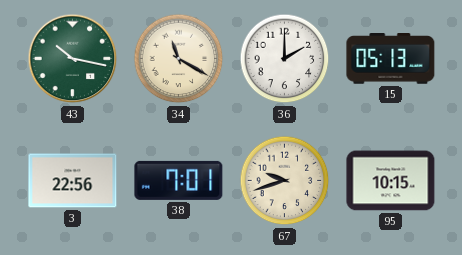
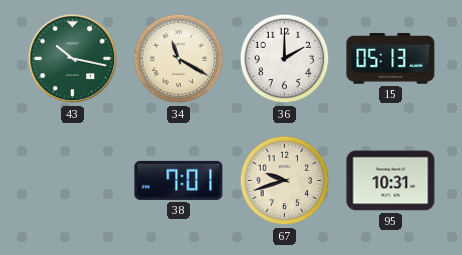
3: 22:56 -> none
95: 10:15 -> 10:31
